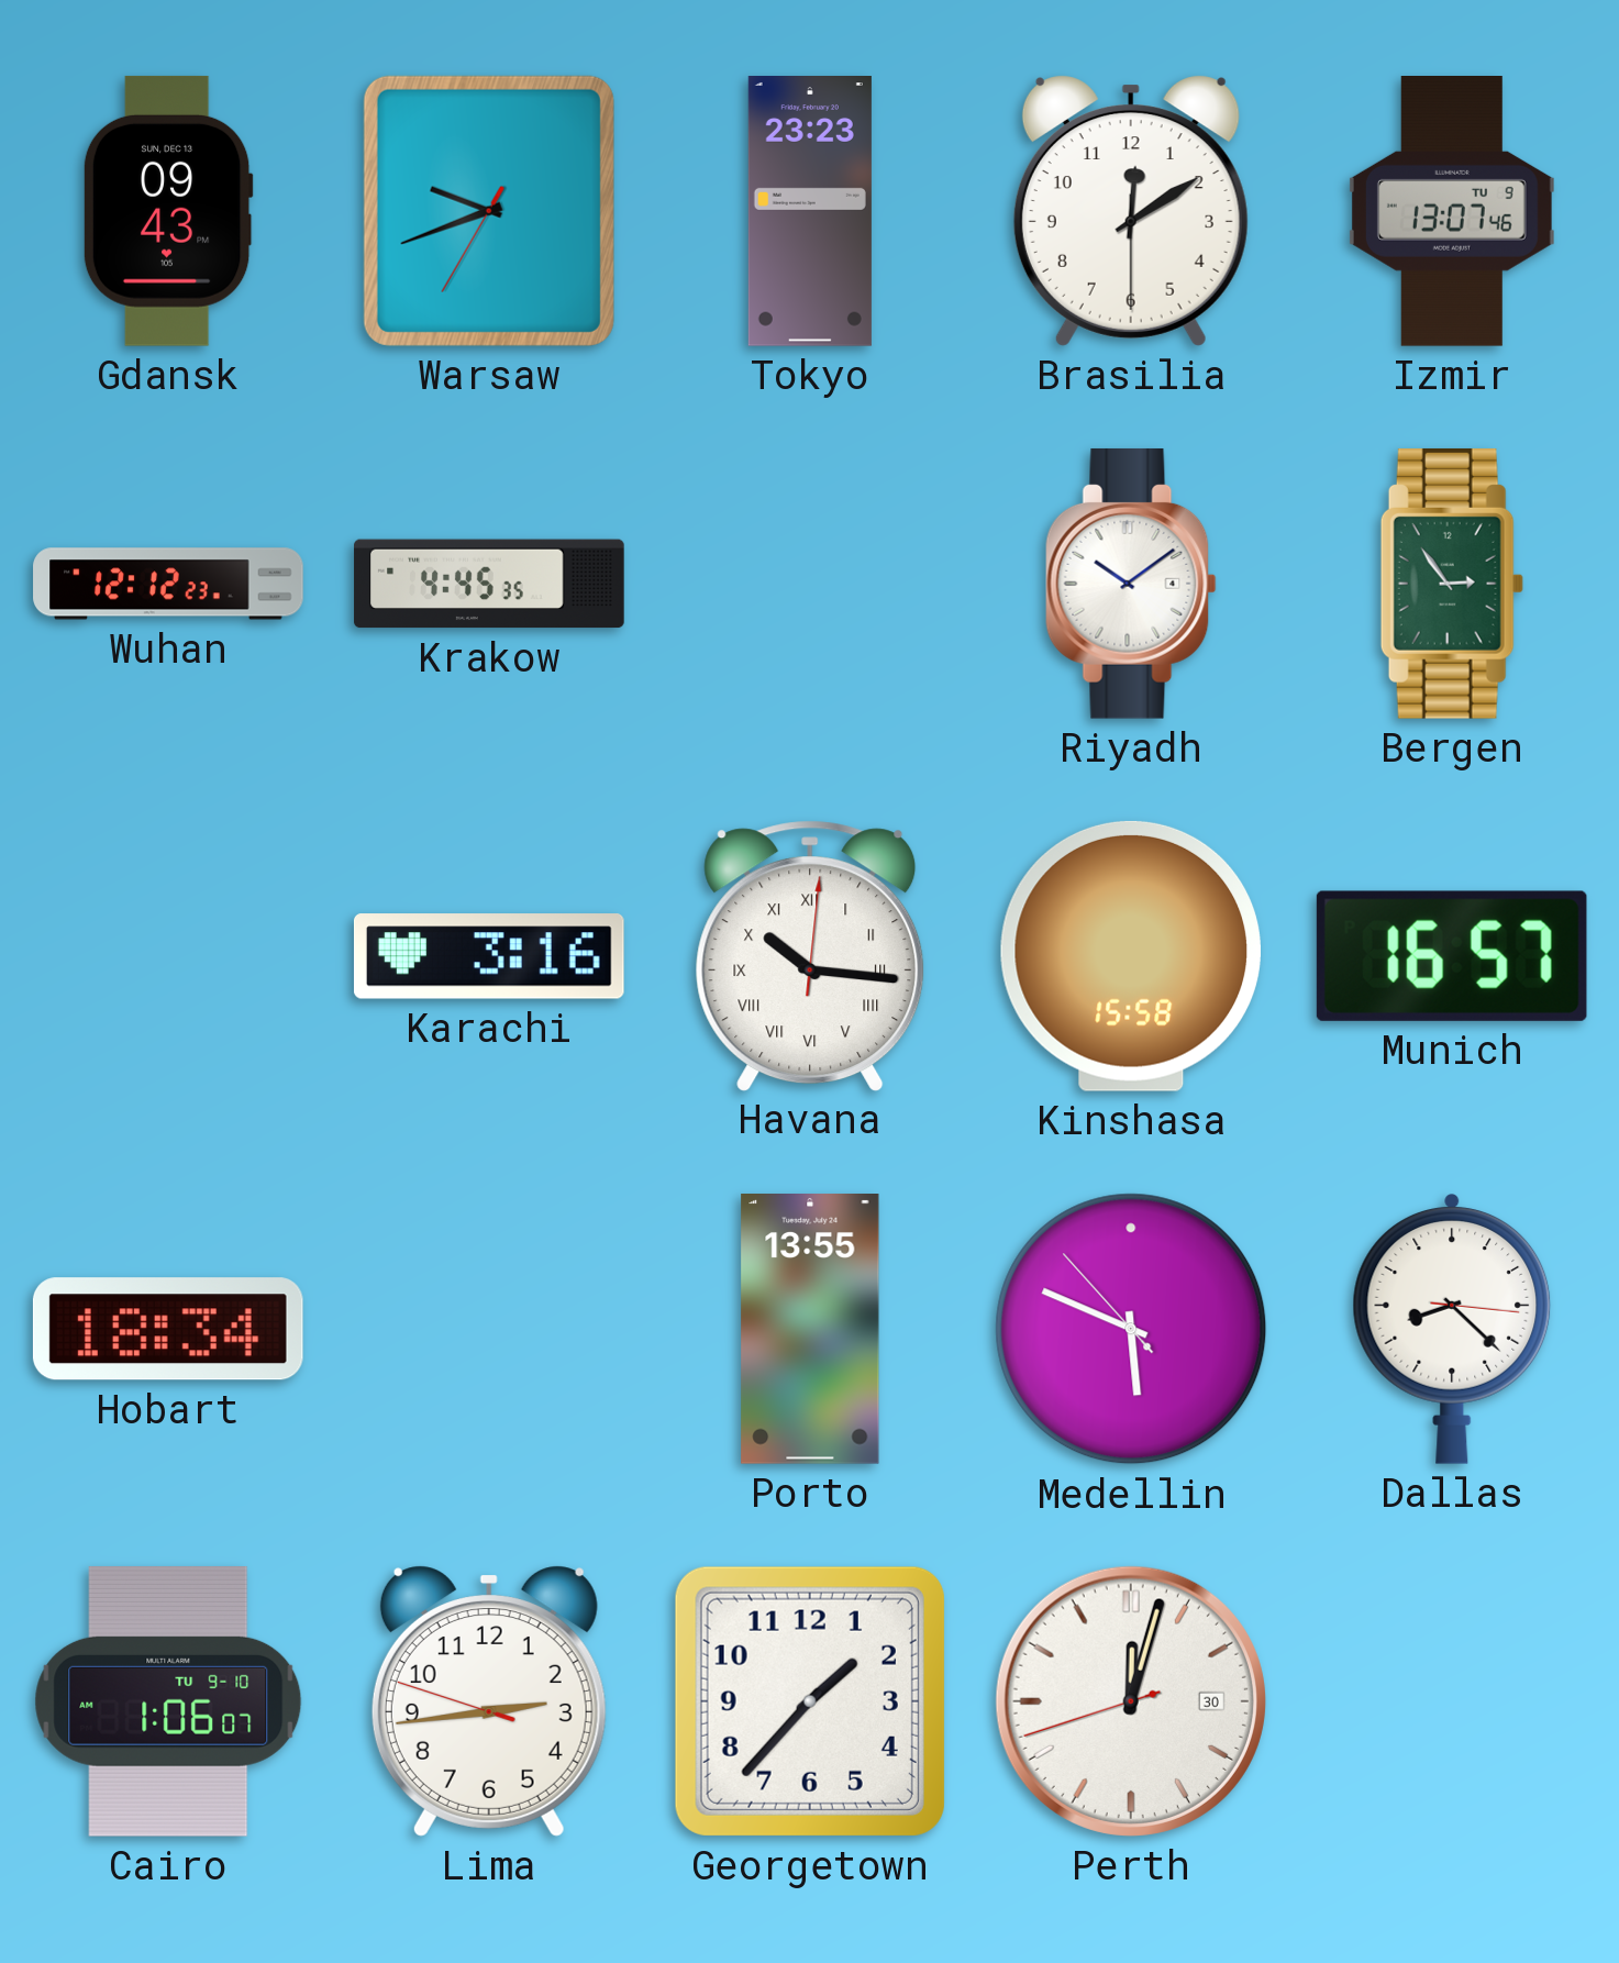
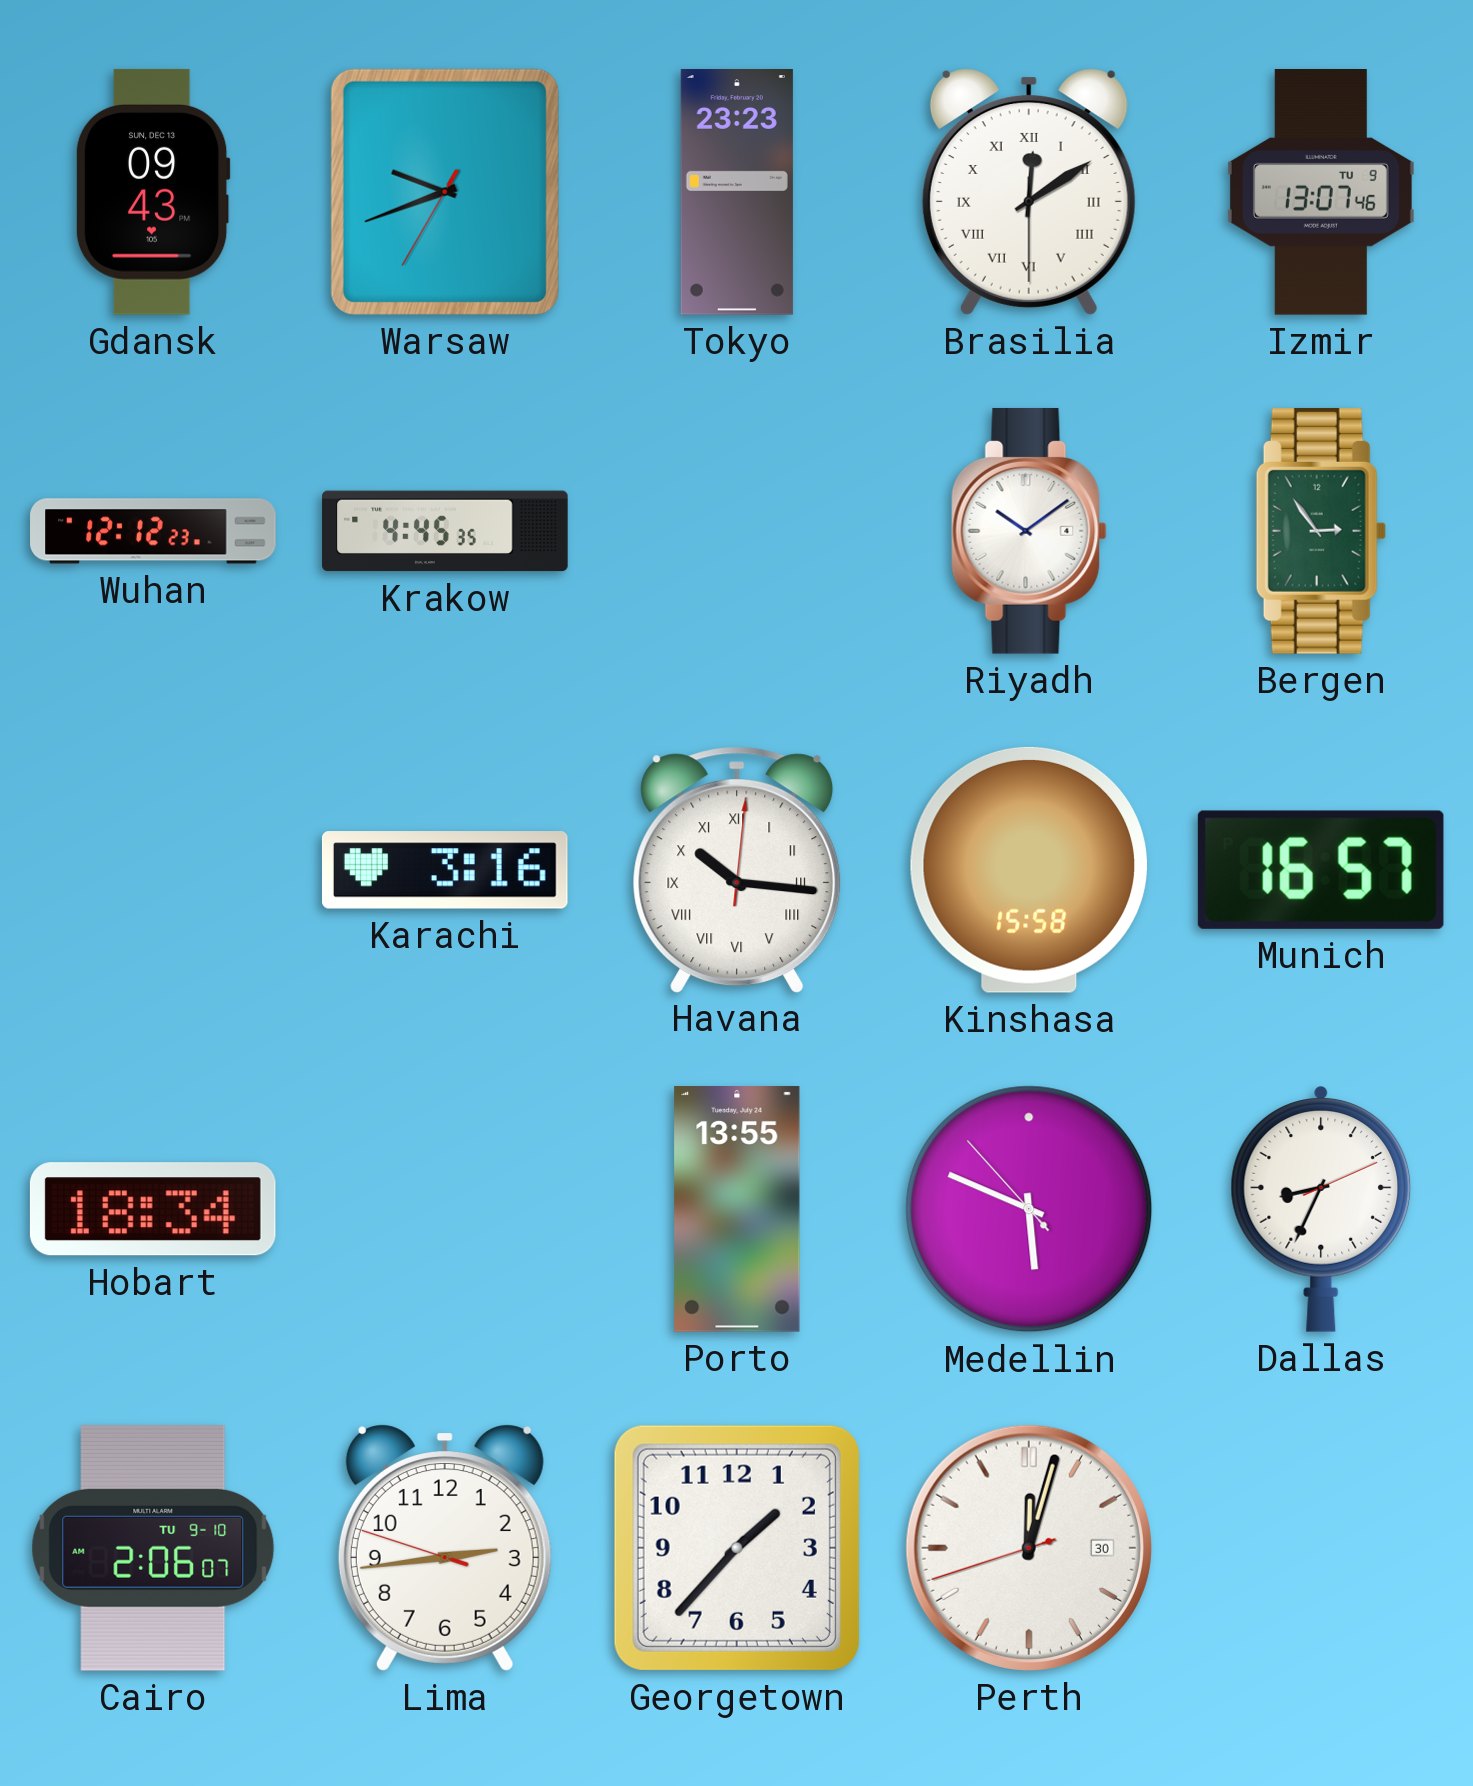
Brasilia numerals: Arabic -> Roman
Dallas: 8:22 -> 8:34
Cairo: 1:06 -> 2:06
